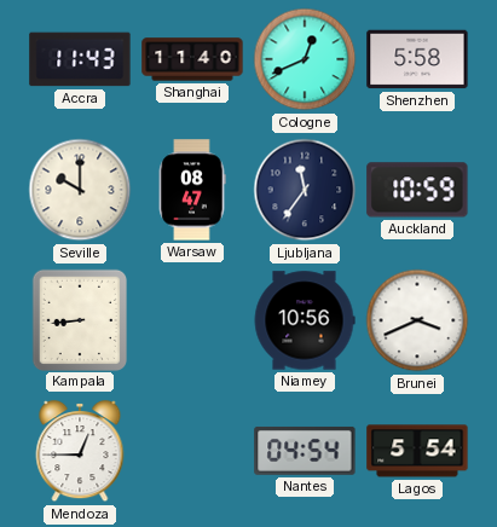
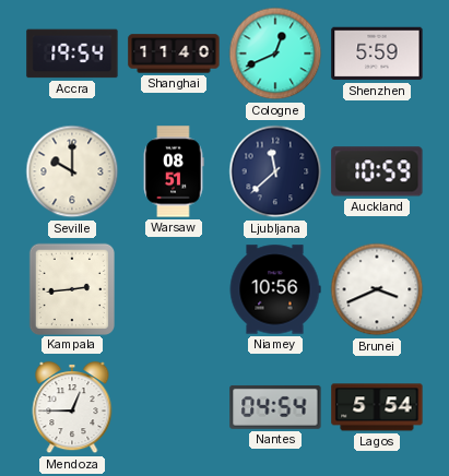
Accra: 11:43 -> 19:54
Shenzhen: 5:58 -> 5:59
Warsaw: 08:47 -> 08:51
Ljubljana: 11:36 -> 11:38
Kampala: 8:44 -> 2:44
